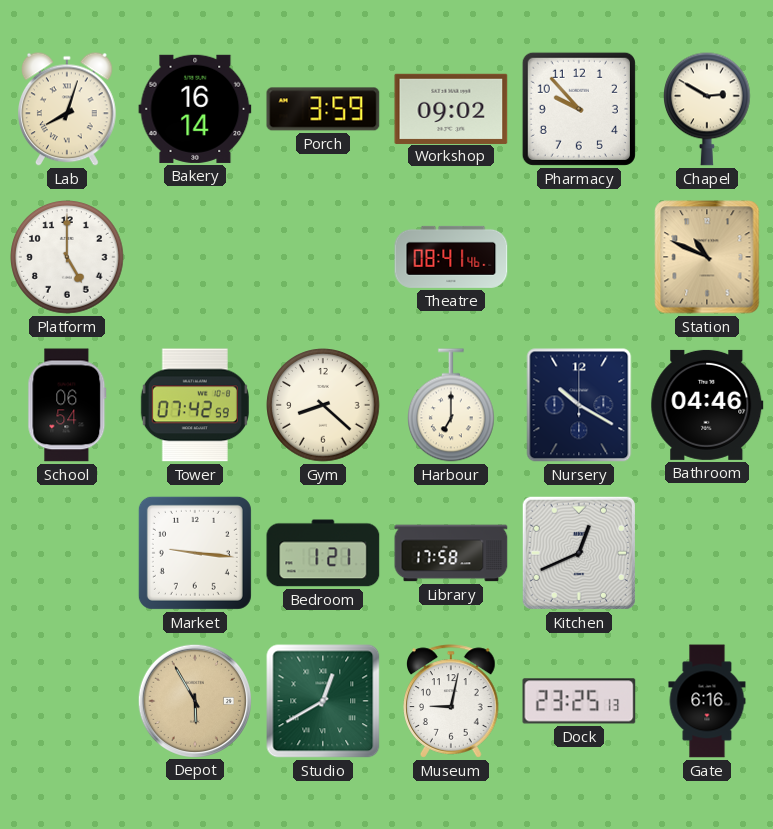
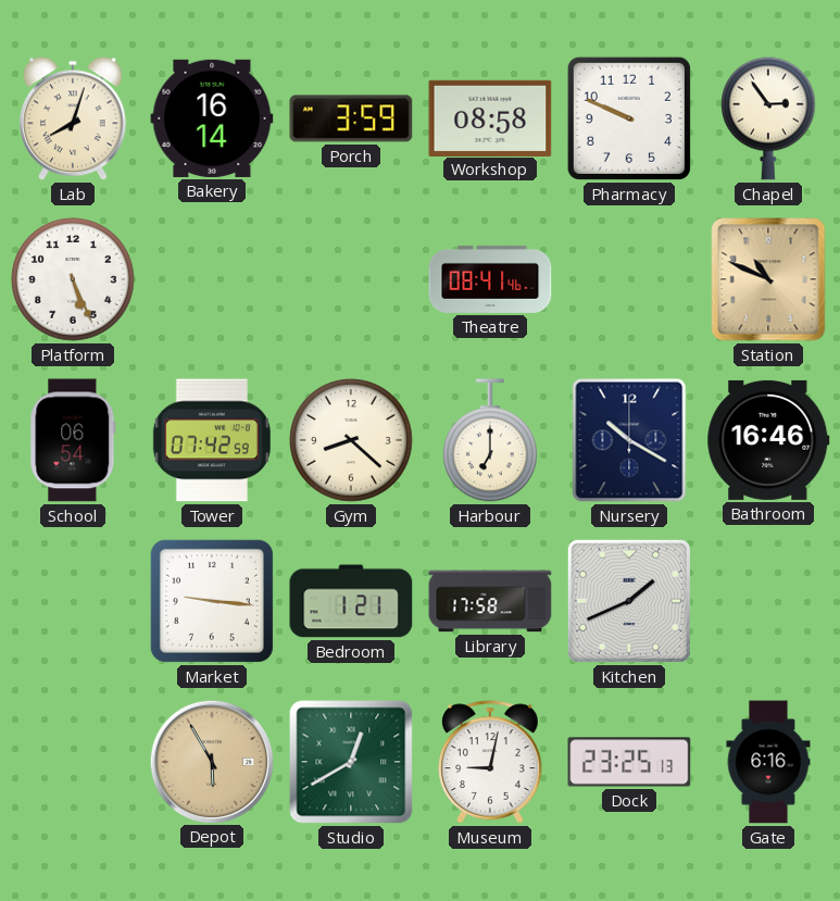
Workshop: 09:02 -> 08:58
Pharmacy: 9:53 -> 9:49
Chapel: 2:50 -> 2:54
Platform: 5:00 -> 5:26
Bathroom: 04:46 -> 16:46
Kitchen: 12:41 -> 1:41
